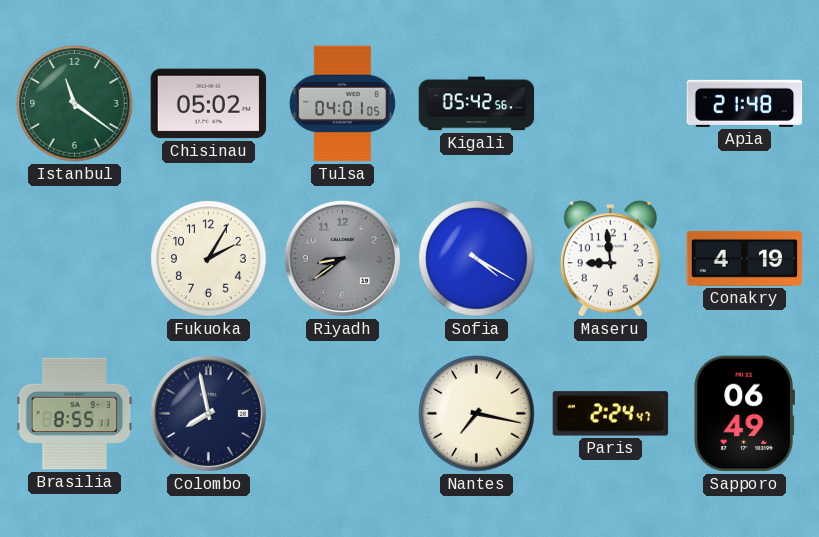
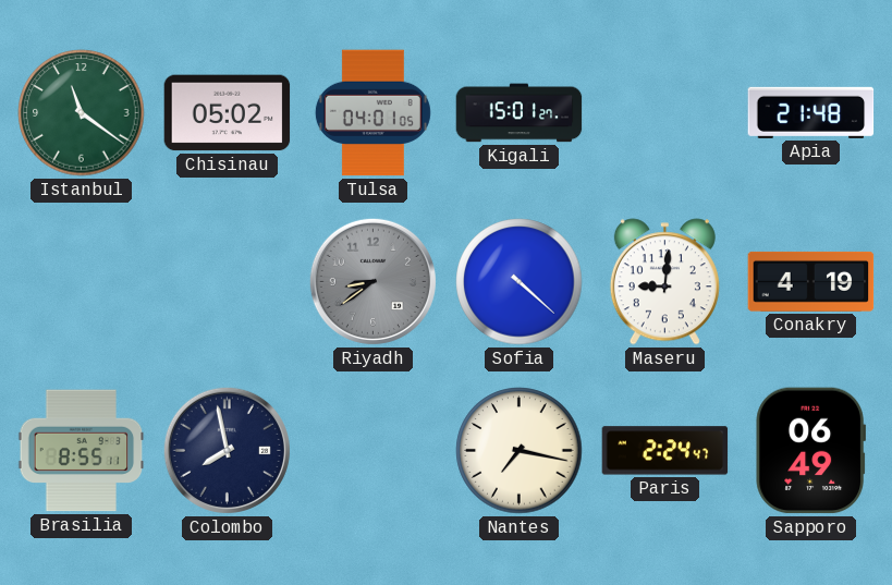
Kigali: 05:42 -> 15:01
Fukuoka: 2:05 -> none
Sofia: 4:20 -> 4:22
Maseru: 8:59 -> 9:01
